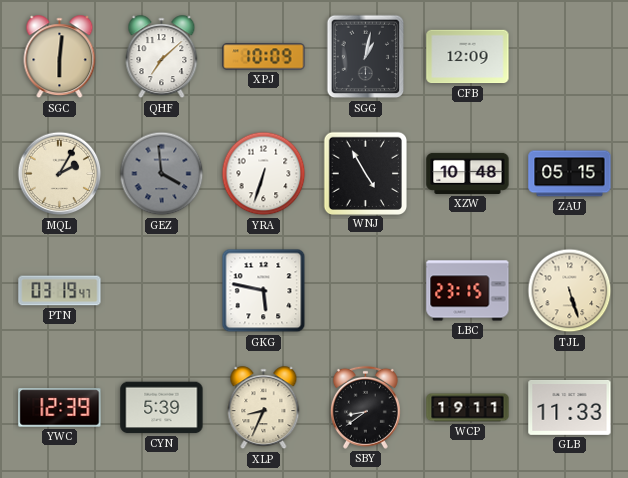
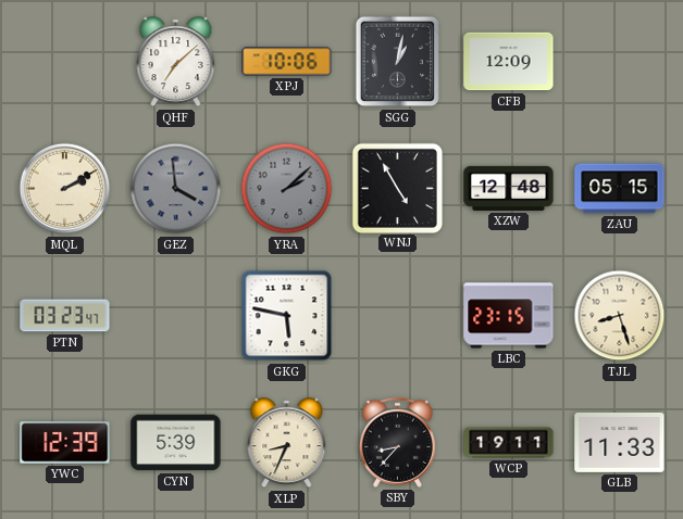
SGC: 6:01 -> none
XPJ: 10:09 -> 10:06
MQL: 2:05 -> 2:10
YRA: 6:33 -> 2:08
YRA dial: white -> grey
XZW: 10:48 -> 12:48
PTN: 03:19 -> 03:23
TJL: 5:27 -> 8:27
SBY: 8:39 -> 8:37
